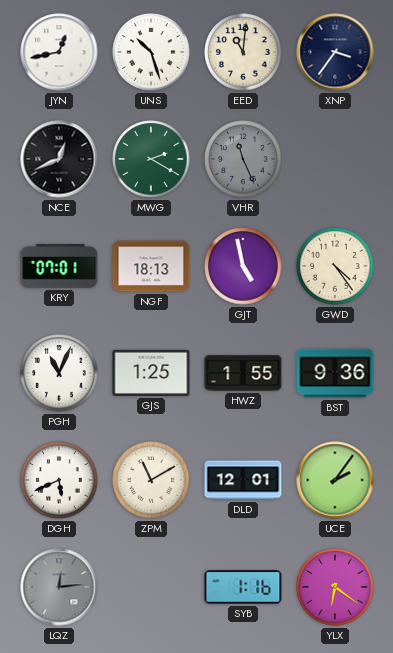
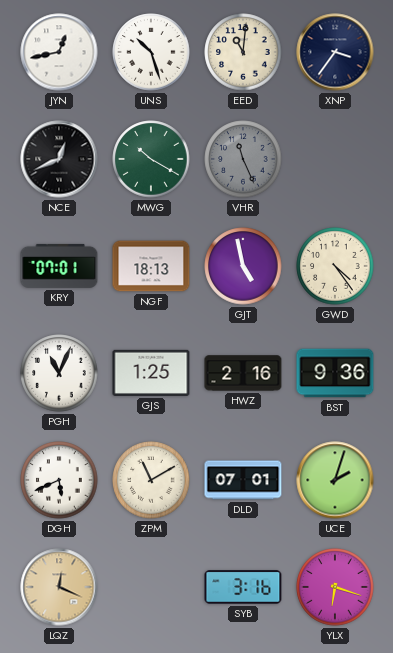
MWG: 2:20 -> 10:20
HWZ: 1:55 -> 2:16
DLD: 12:01 -> 07:01
UCE: 2:06 -> 2:03
LQZ: 12:14 -> 12:19
LQZ dial: grey -> champagne
SYB: 1:16 -> 3:16
YLX: 6:21 -> 6:18
